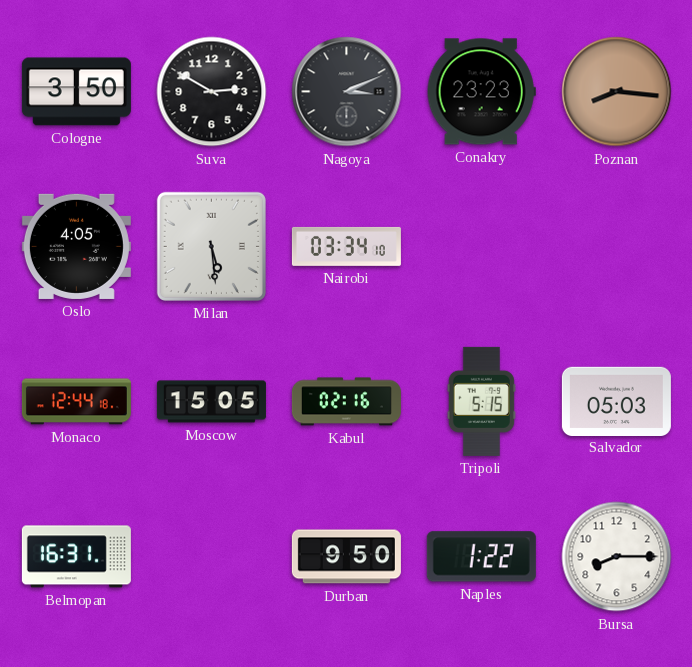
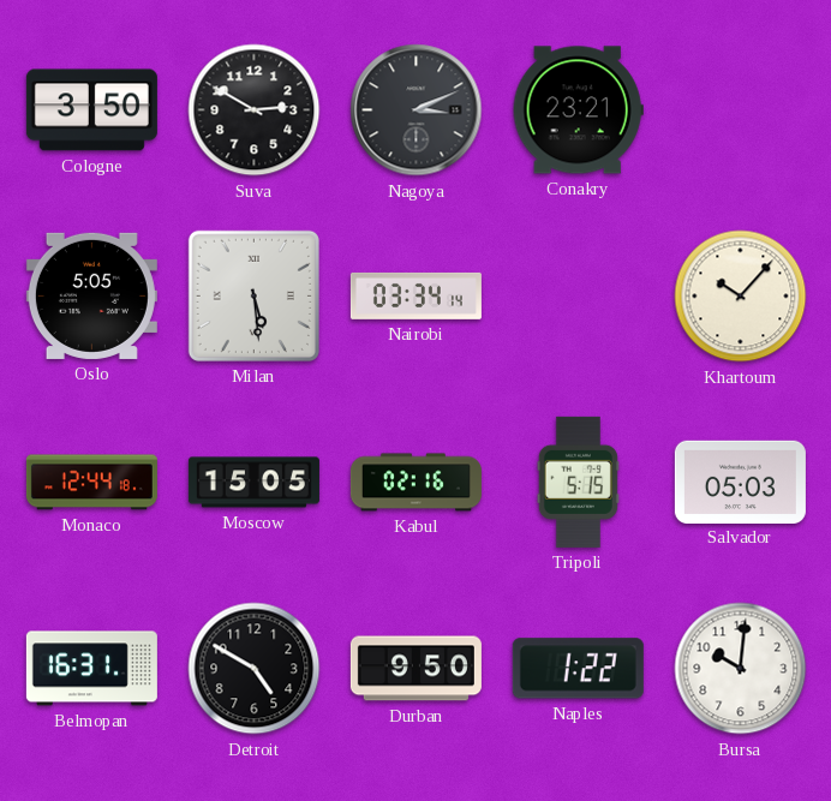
Conakry: 23:23 -> 23:21
Poznan: 8:16 -> none
Oslo: 4:05 -> 5:05
Nairobi: 03:34:10 -> 03:34:14
Khartoum: none -> 10:07
Detroit: none -> 4:50
Bursa: 8:15 -> 10:01
